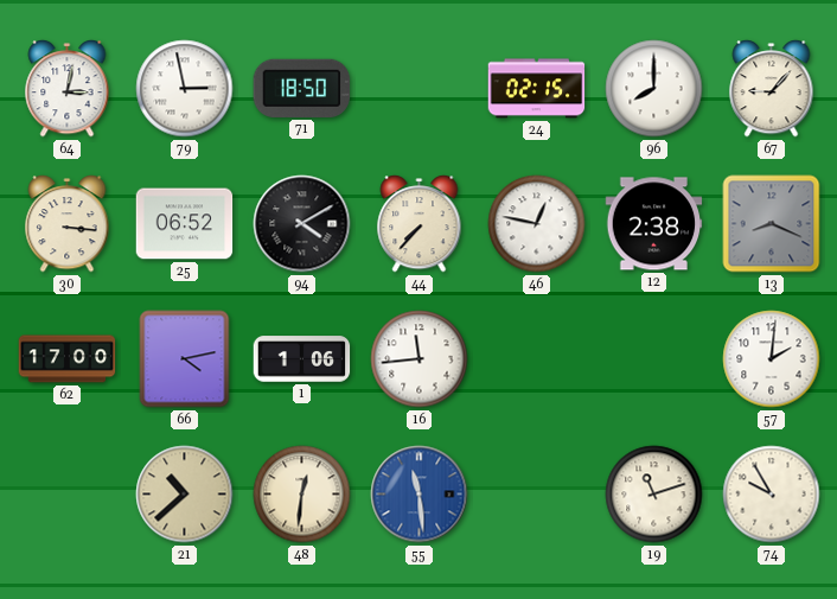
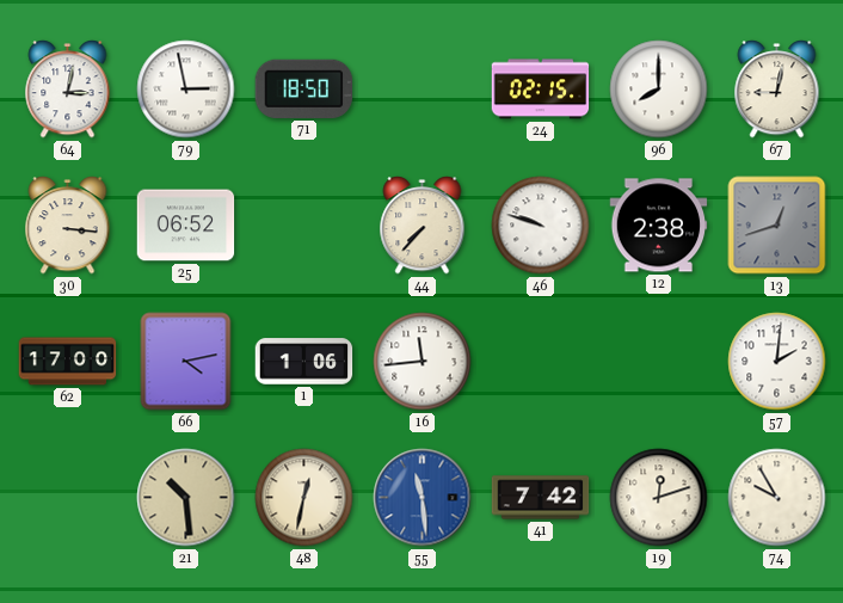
67: 9:07 -> 9:02
94: 4:10 -> none
46: 12:47 -> 9:48
13: 8:19 -> 12:42
21: 10:38 -> 10:29
48: 12:31 -> 12:32
41: none -> 7:42
19: 11:12 -> 12:12
